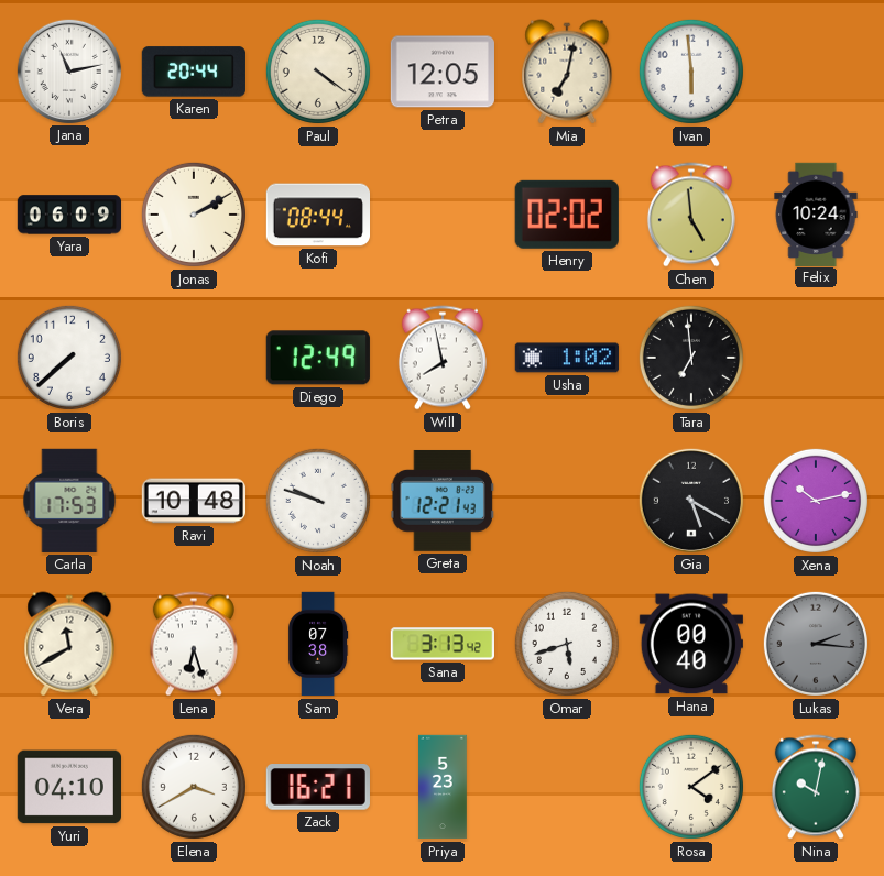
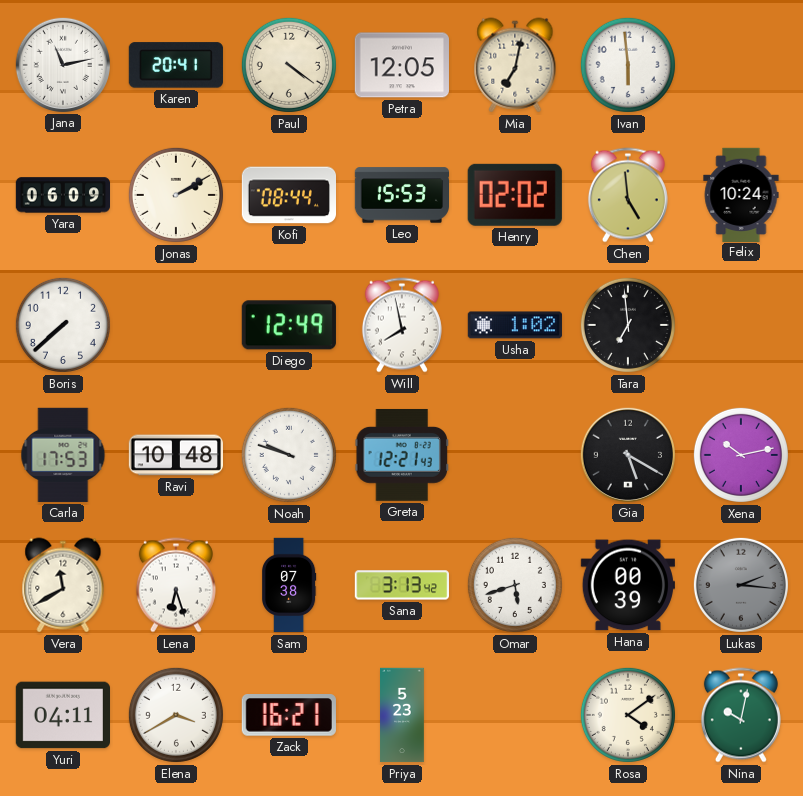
Karen: 20:44 -> 20:41
Leo: none -> 15:53
Hana: 00:40 -> 00:39
Yuri: 04:10 -> 04:11
